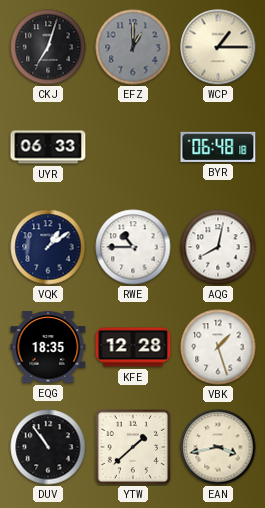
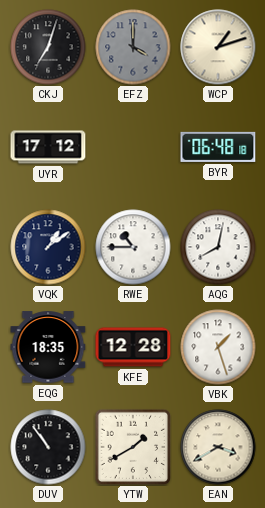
EFZ: 1:00 -> 4:00
WCP: 1:15 -> 1:12
UYR: 06:33 -> 17:12
YTW: 1:38 -> 1:40
EAN: 3:43 -> 3:40
